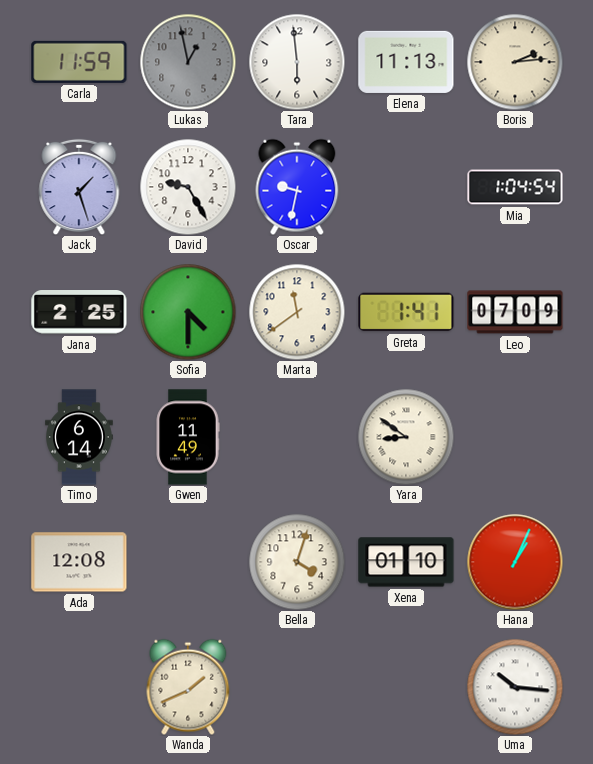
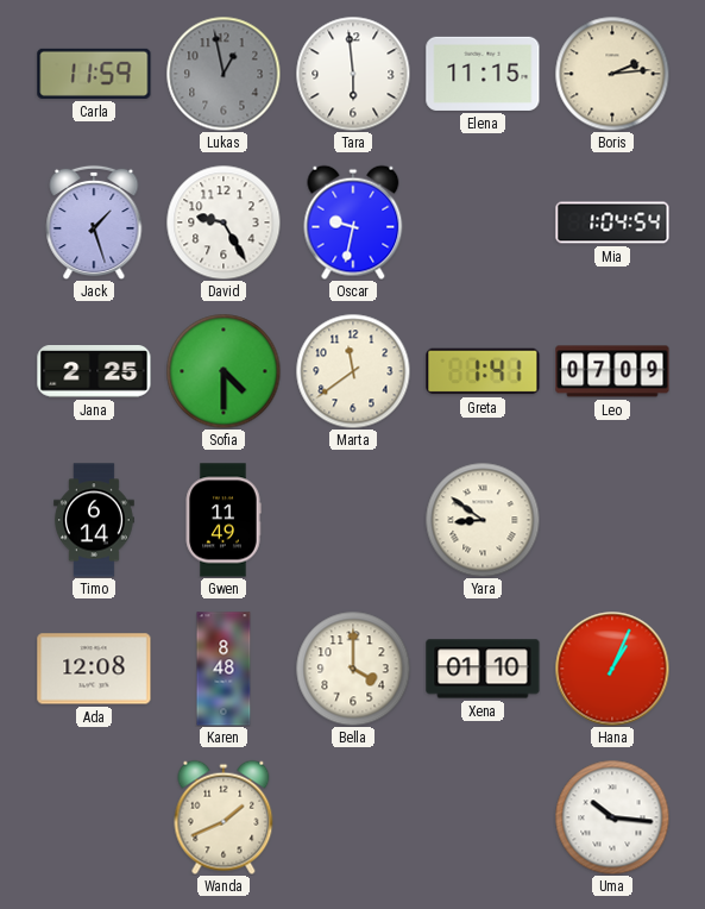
Elena: 11:13 -> 11:15
Karen: none -> 8:48
Bella: 4:03 -> 4:00
